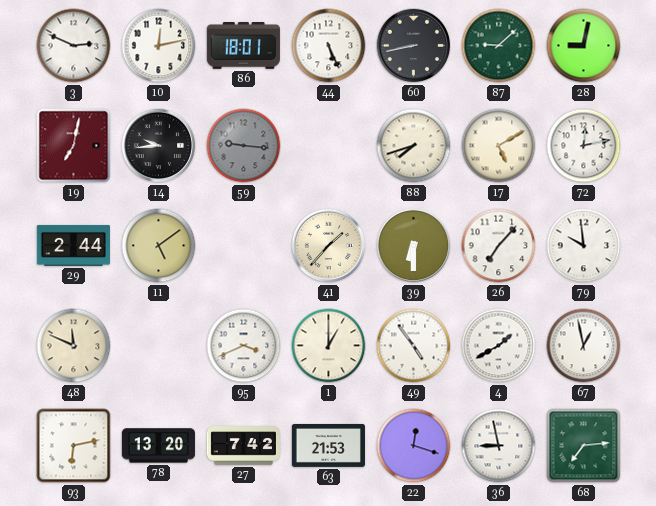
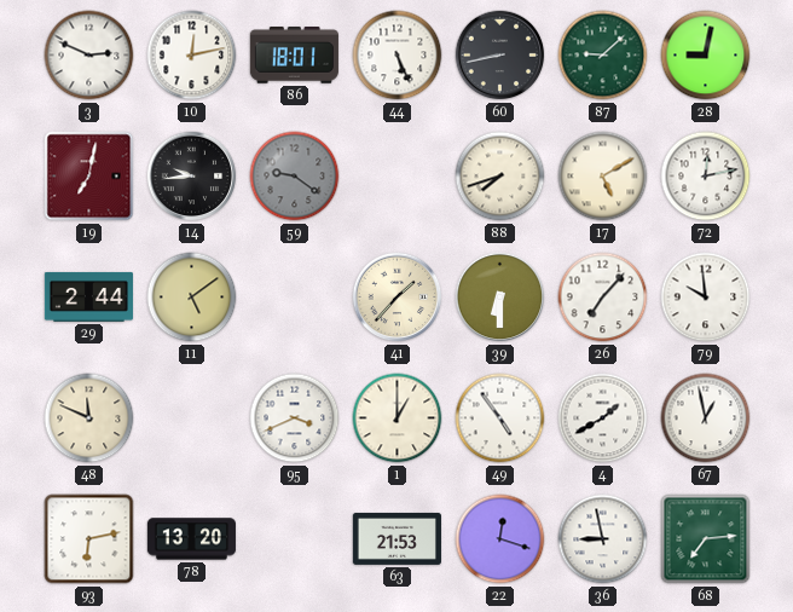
59: 9:16 -> 9:21
27: 7:42 -> none
